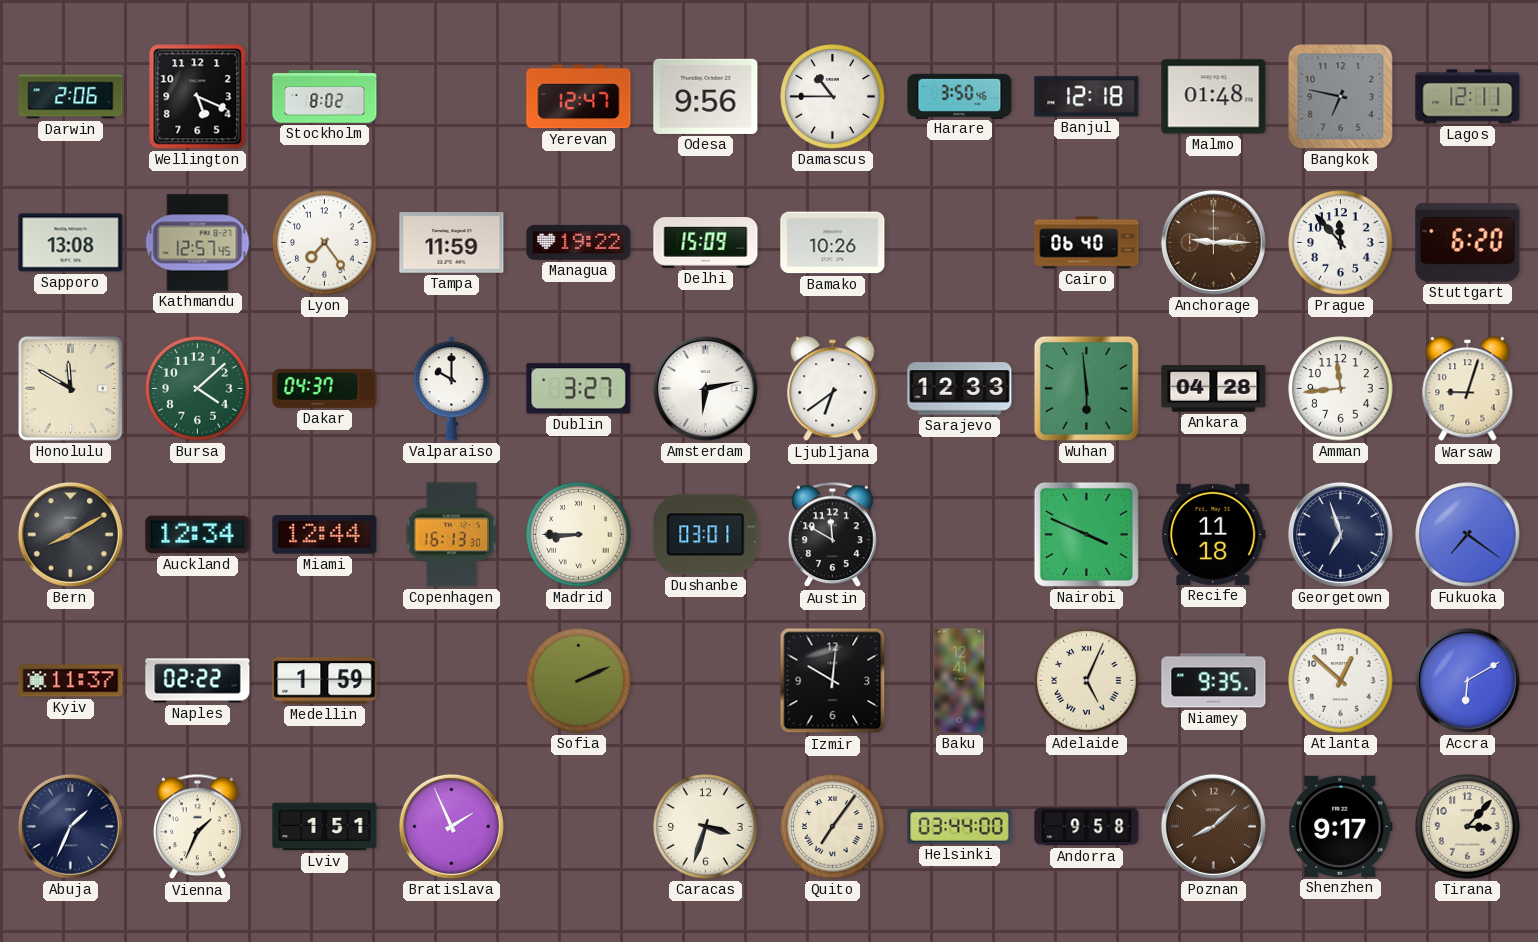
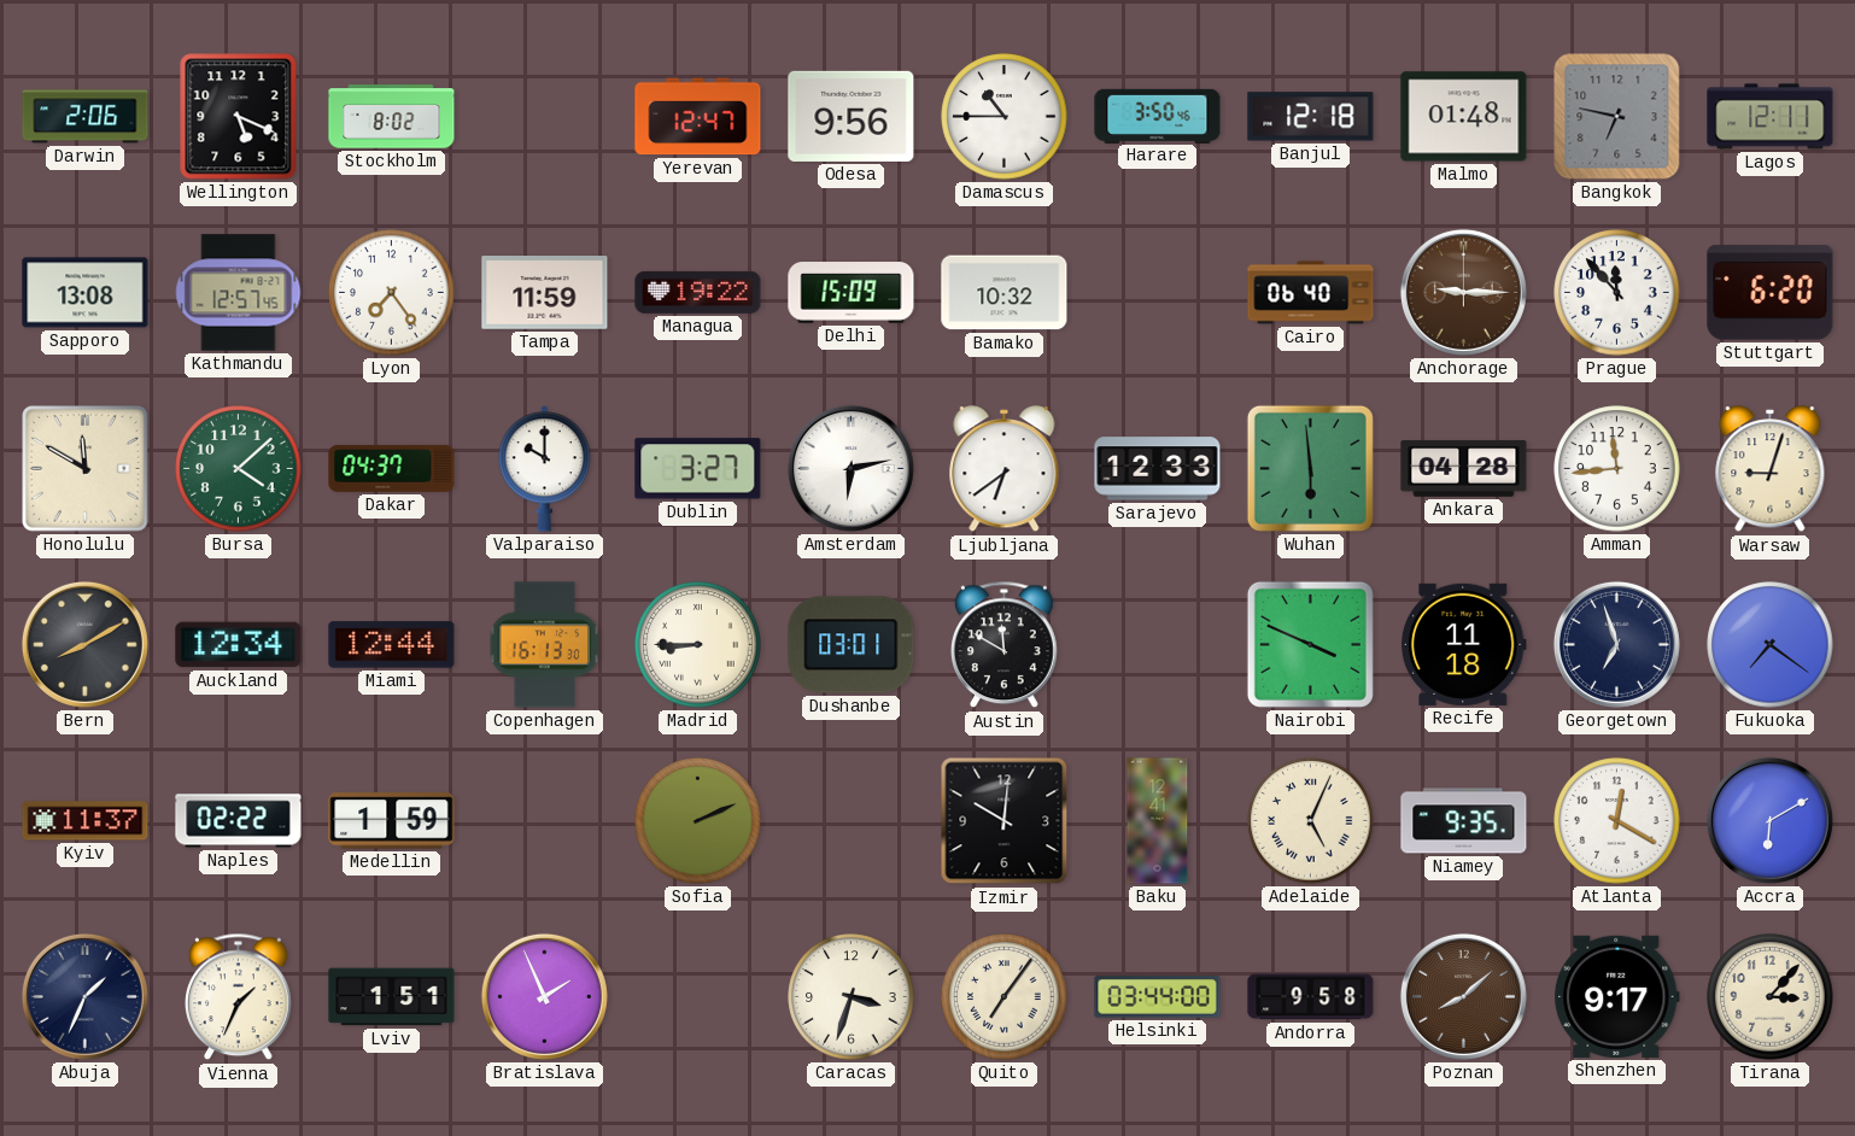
Bamako: 10:26 -> 10:32
Atlanta: 12:52 -> 12:20
